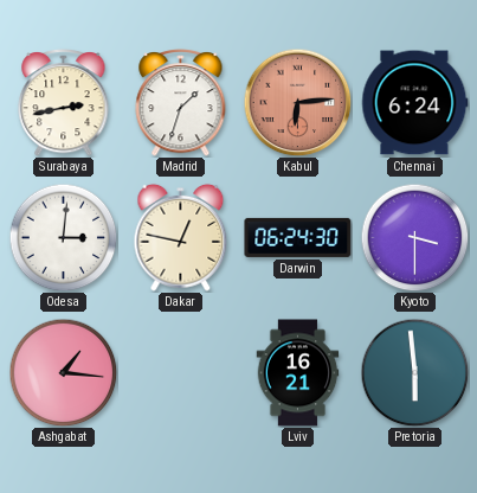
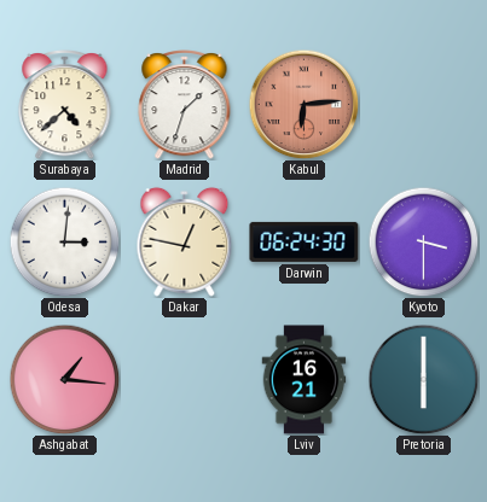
Surabaya: 2:43 -> 4:38
Chennai: 6:24 -> none
Pretoria: 5:59 -> 6:00
